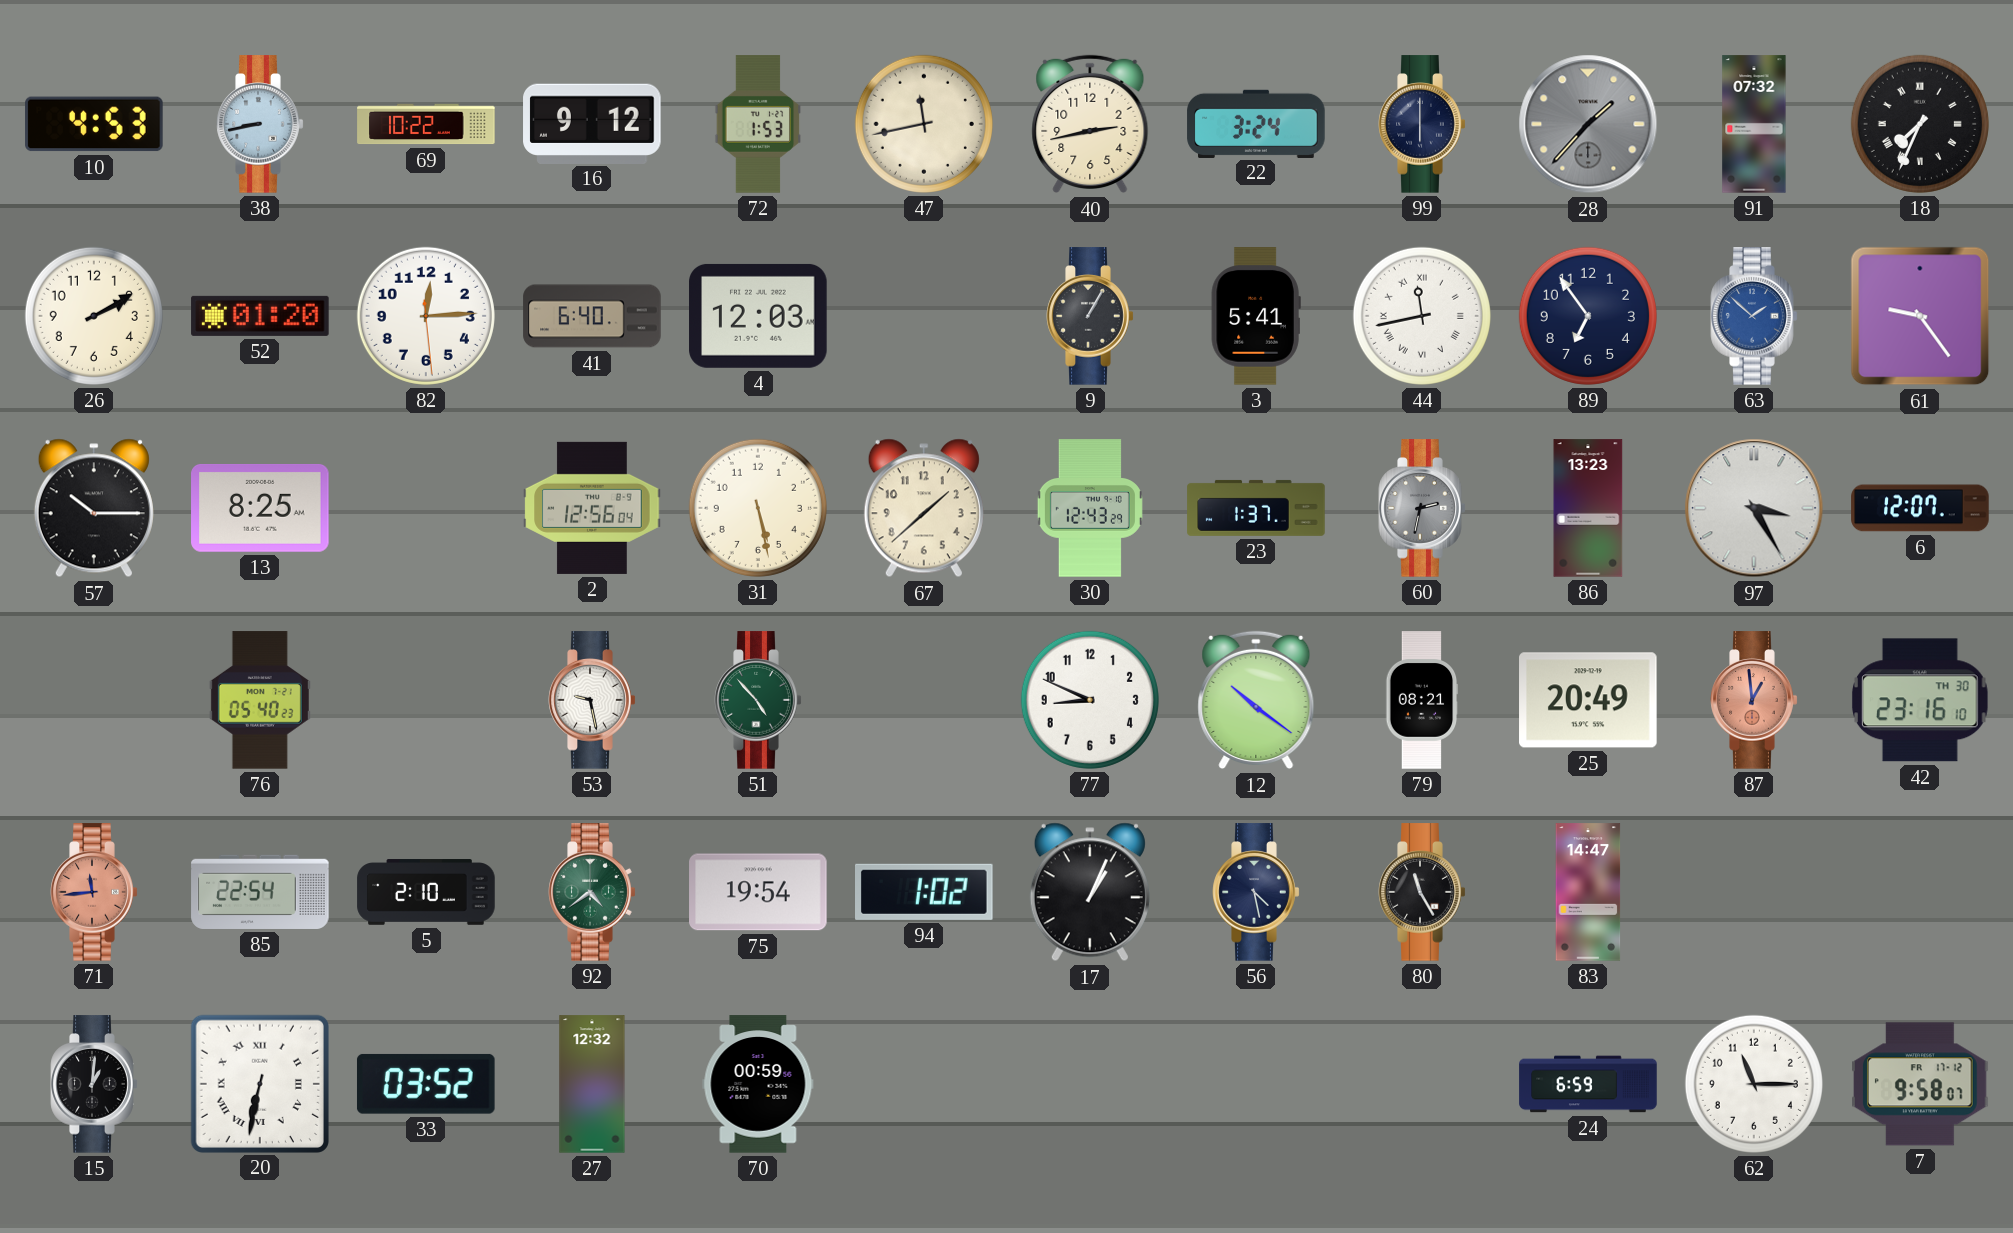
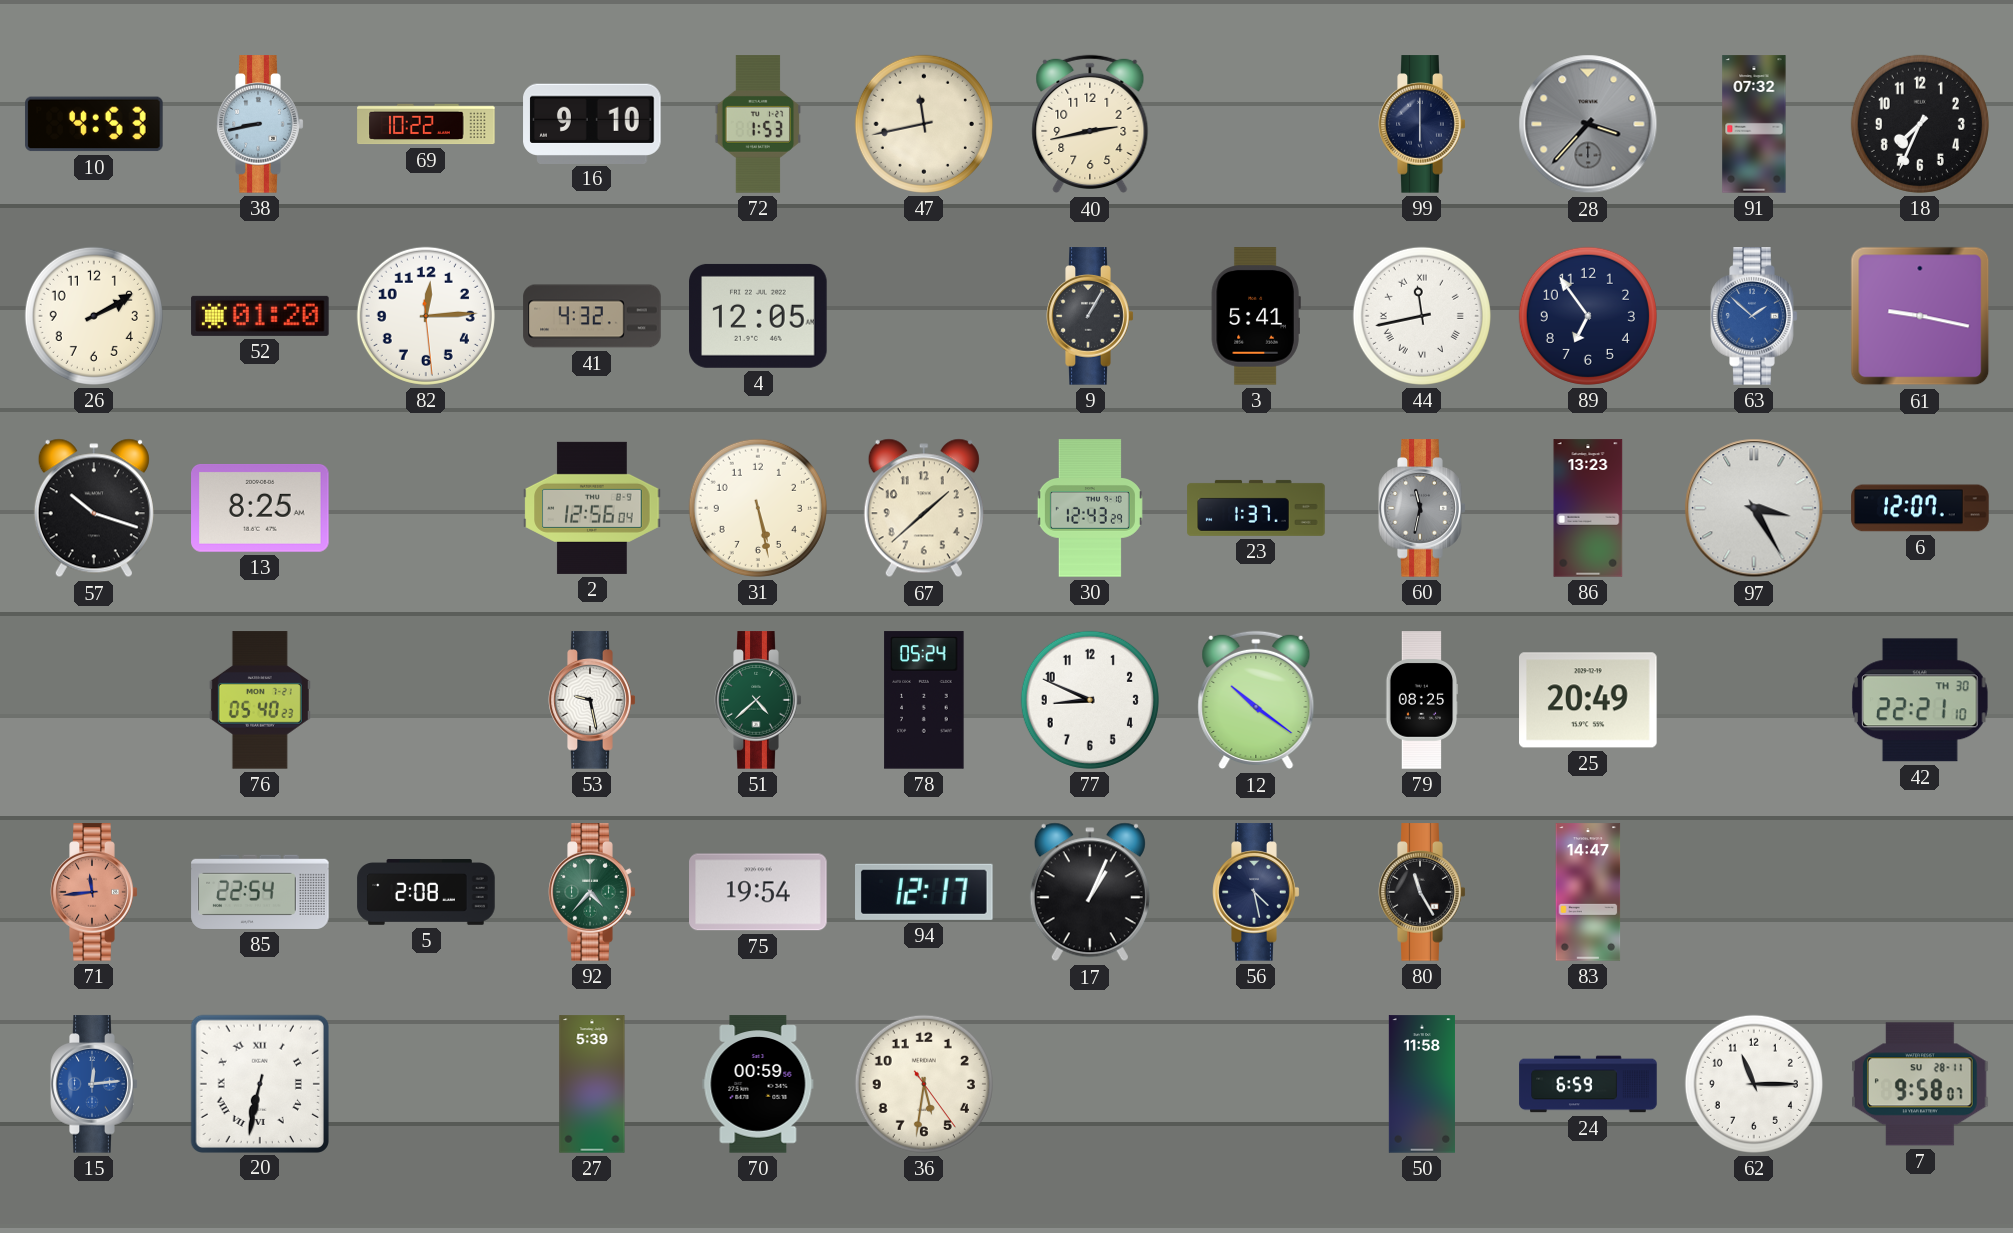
16: 9:12 -> 9:10
22: 3:24 -> none
28: 1:37 -> 3:37
18 numerals: Roman -> Arabic
41: 6:40 -> 4:32
4: 12:03 -> 12:05
61: 9:24 -> 9:17
57: 10:15 -> 10:18
60: 2:32 -> 11:32
51: 4:53 -> 4:38
78: none -> 05:24
79: 08:21 -> 08:25
87: 12:59 -> none
42: 23:16 -> 22:21
5: 2:10 -> 2:08
92: 4:39 -> 4:37
94: 1:02 -> 12:17
15: 1:01 -> 12:14
15 dial: black -> blue
33: 03:52 -> none
27: 12:32 -> 5:39
36: none -> 5:31
50: none -> 11:58
7 date: FR 17-12 -> SU 28-11
